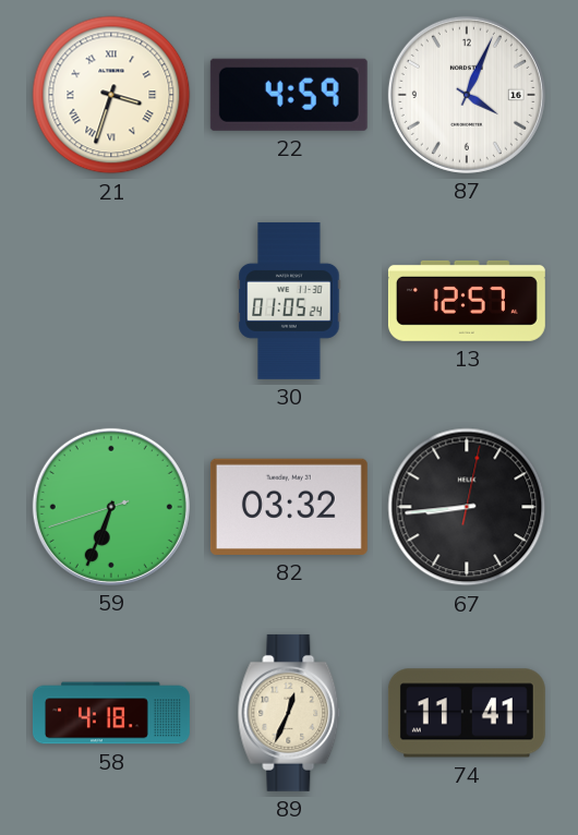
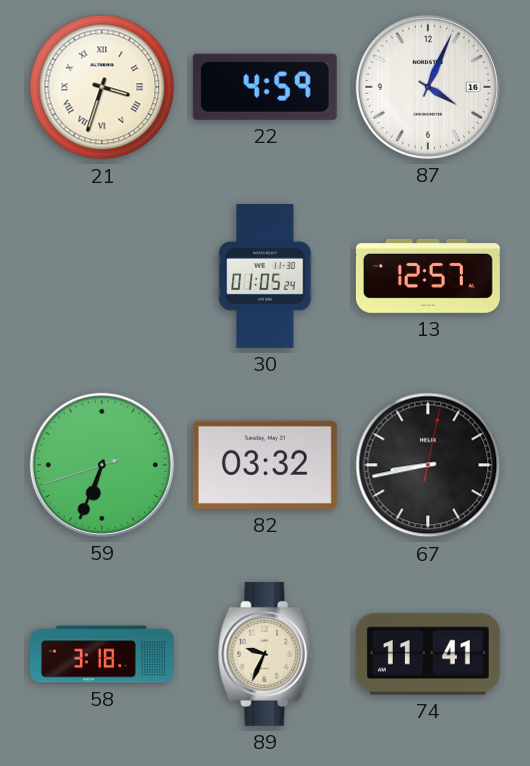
67: 8:44 -> 8:43
58: 4:18 -> 3:18
89: 12:34 -> 9:34
